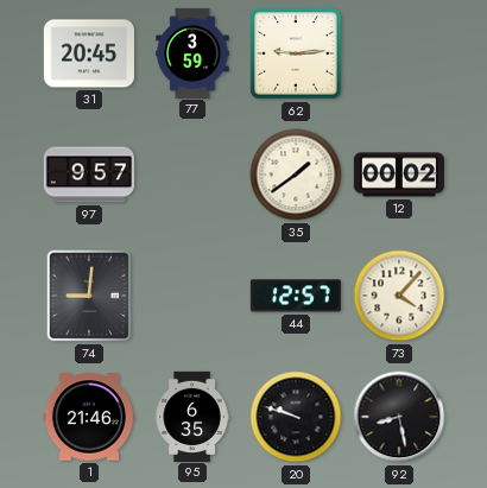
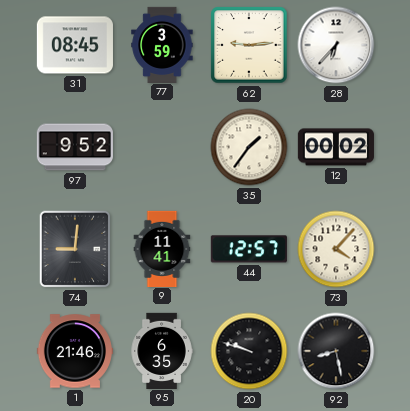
31: 20:45 -> 08:45
28: none -> 6:37
97: 9:57 -> 9:52
35: 1:39 -> 1:36
9: none -> 11:41
